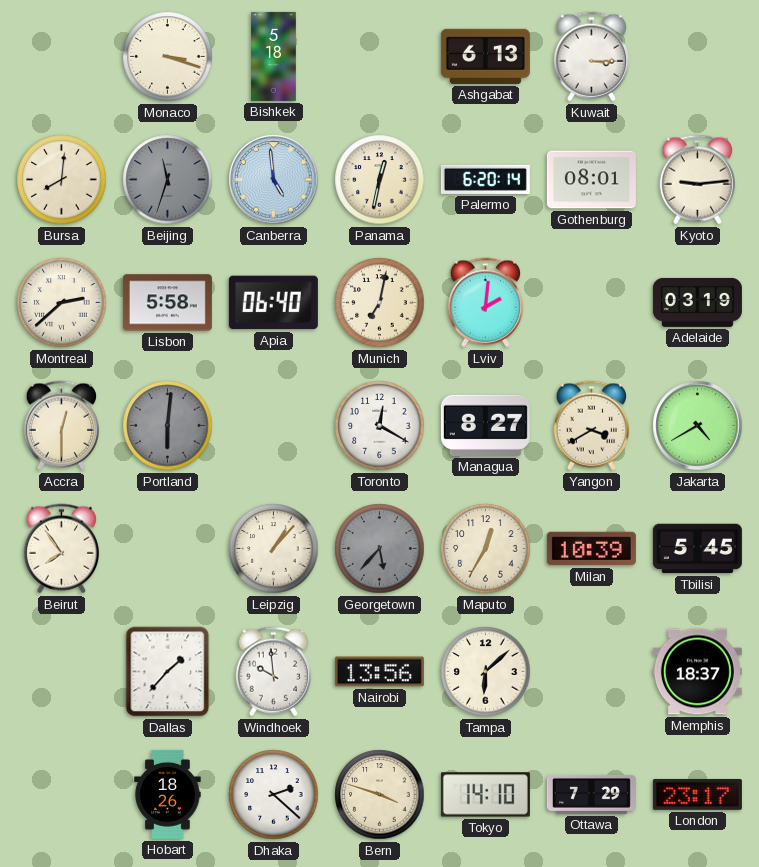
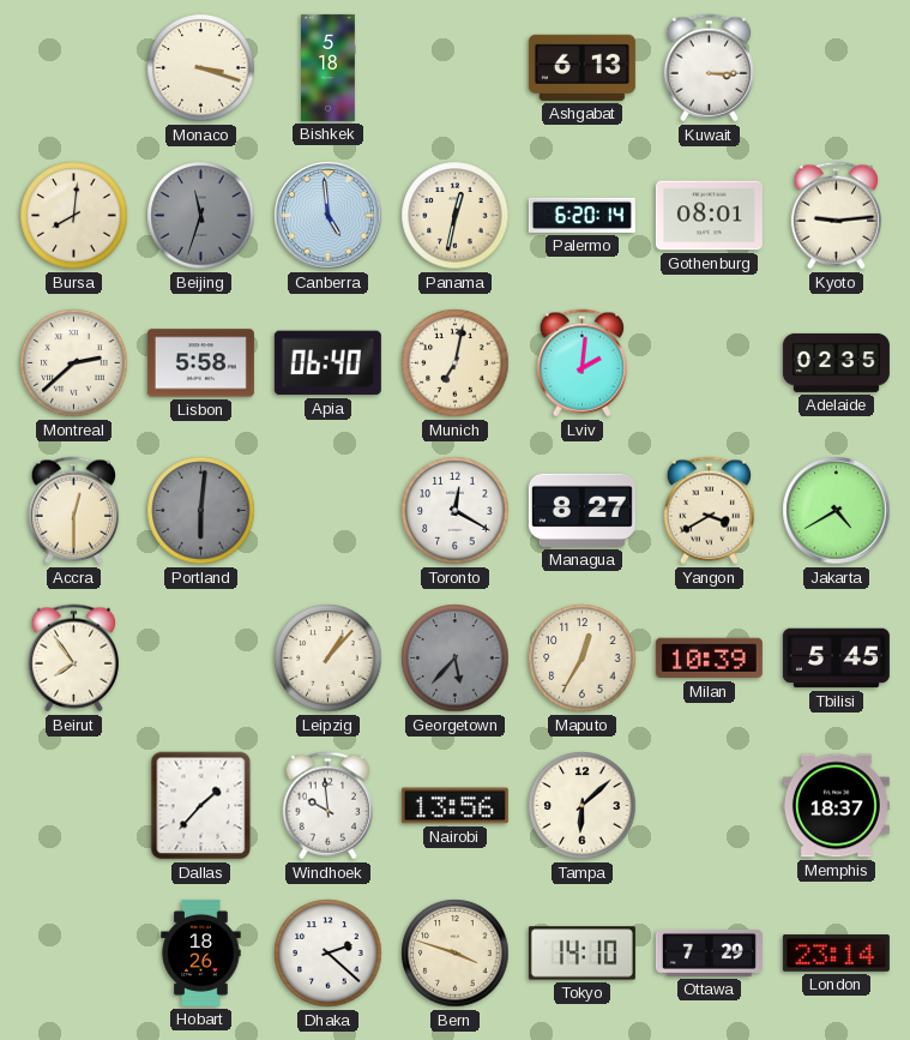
Adelaide: 03:19 -> 02:35
London: 23:17 -> 23:14
